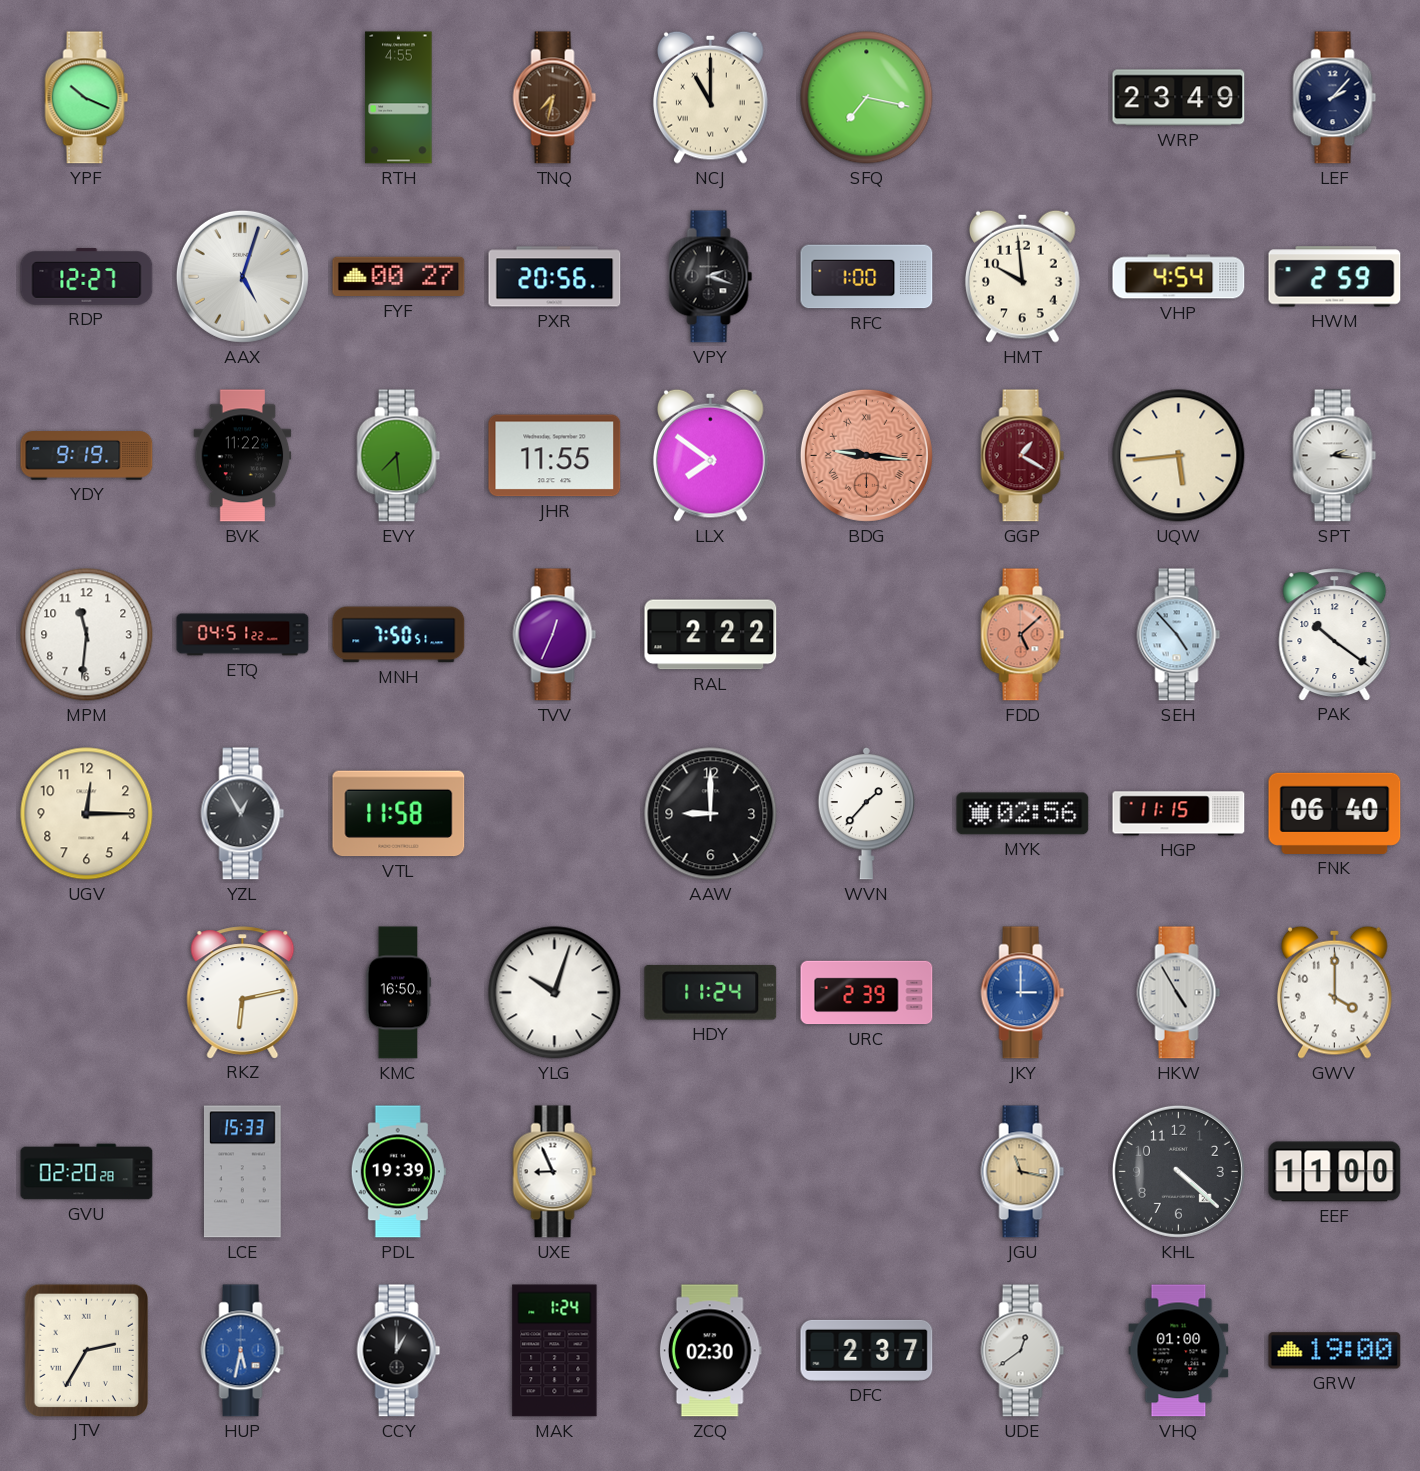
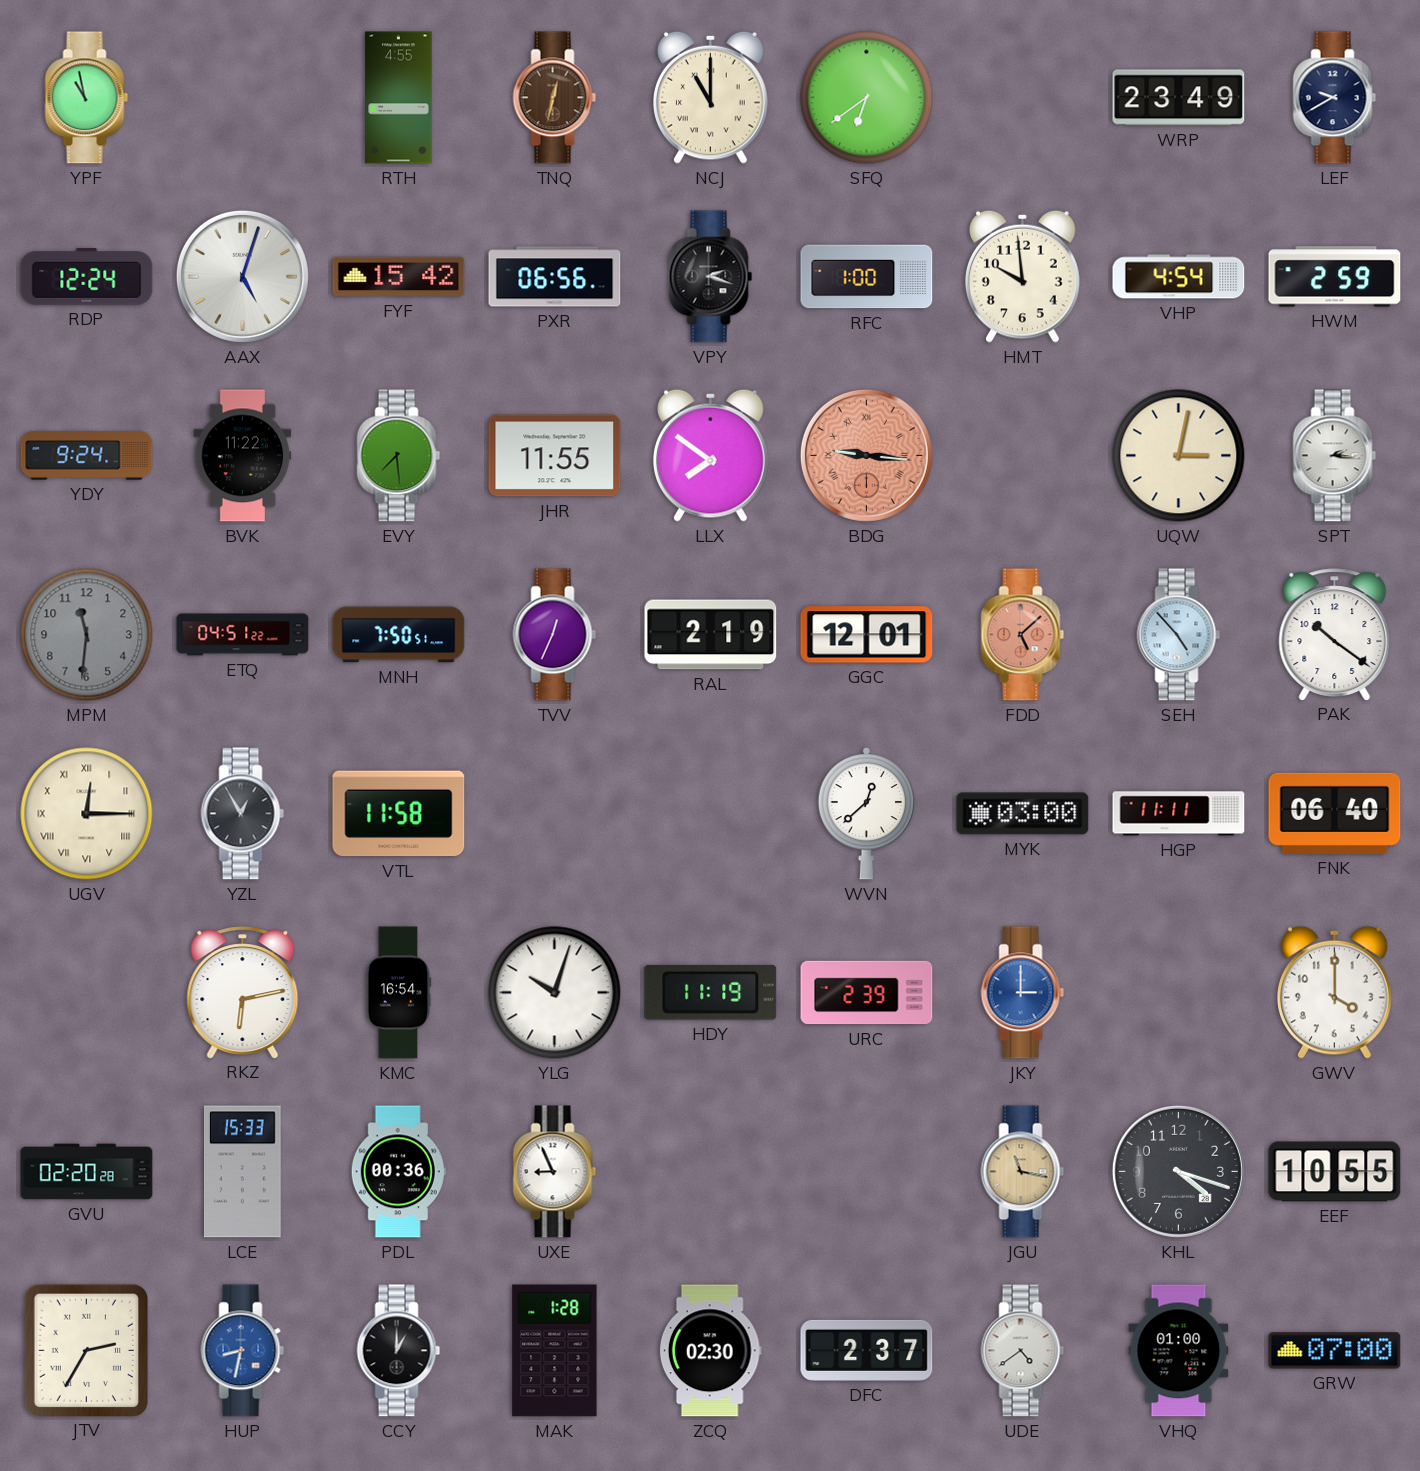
YPF: 10:19 -> 10:58
TNQ: 7:32 -> 12:32
SFQ: 7:17 -> 6:39
LEF: 2:07 -> 9:40
RDP: 12:27 -> 12:24
FYF: 00:27 -> 15:42
PXR: 20:56 -> 06:56
YDY: 9:19 -> 9:24
GGP: 1:20 -> none
UQW: 5:44 -> 3:02
MPM dial: white -> grey
RAL: 2:22 -> 2:19
GGC: none -> 12:01
UGV numerals: Arabic -> Roman
AAW: 9:00 -> none
WVN: 1:37 -> 12:38
MYK: 02:56 -> 03:00
HGP: 11:15 -> 11:11
KMC: 16:50 -> 16:54
HDY: 11:24 -> 11:19
HKW: 4:55 -> none
PDL: 19:39 -> 00:36
KHL: 4:22 -> 4:18
EEF: 11:00 -> 10:55
HUP: 5:32 -> 8:32
MAK: 1:24 -> 1:28
UDE: 12:39 -> 4:39
GRW: 19:00 -> 07:00
